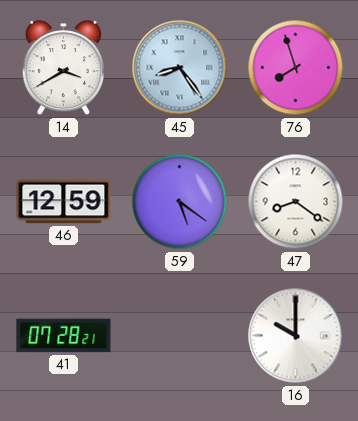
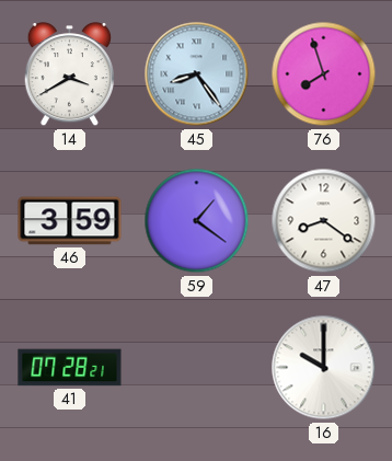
46: 12:59 -> 3:59
59: 5:21 -> 1:21
